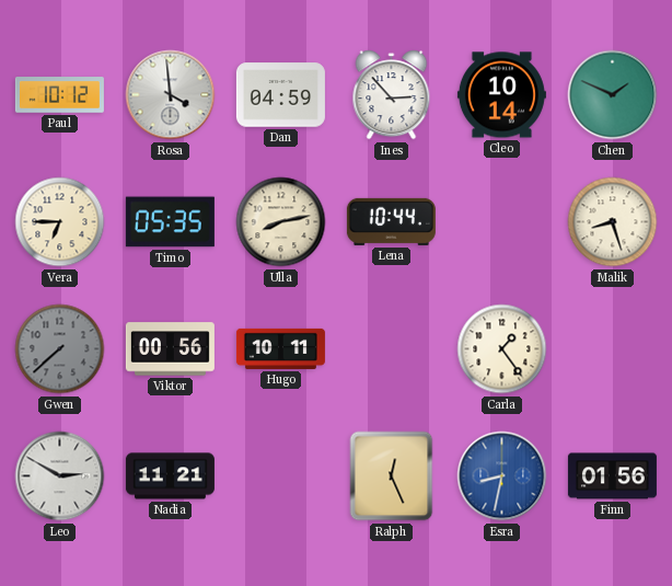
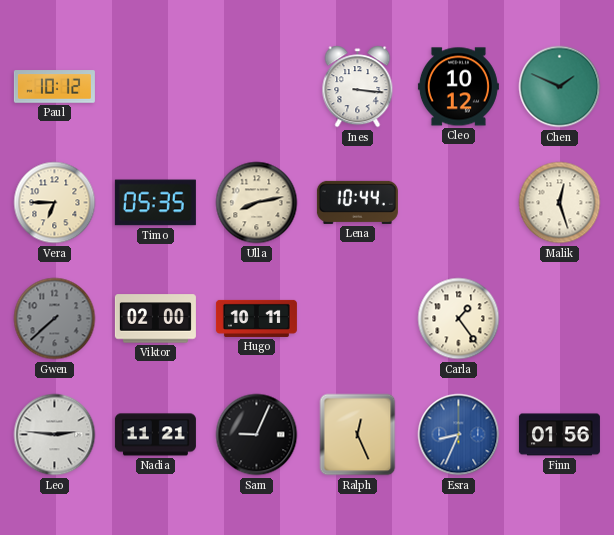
Rosa: 3:59 -> none
Dan: 04:59 -> none
Ines: 2:53 -> 3:16
Cleo: 10:14 -> 10:12
Malik: 8:27 -> 12:27
Viktor: 00:56 -> 02:00
Leo: 2:50 -> 2:46
Sam: none -> 9:04
Esra: 8:32 -> 8:34
